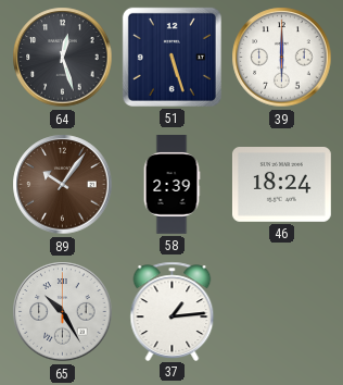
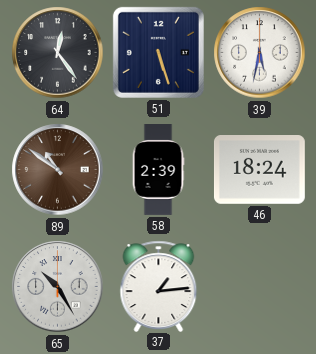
64: 12:27 -> 12:24
39: 6:00 -> 5:32
89: 10:06 -> 10:51
